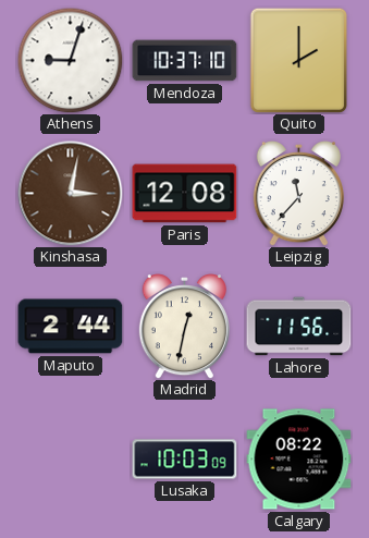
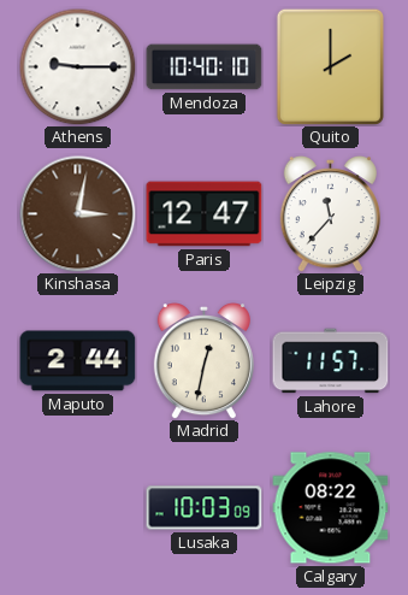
Athens: 9:03 -> 9:15
Mendoza: 10:37 -> 10:40
Paris: 12:08 -> 12:47
Lahore: 11:56 -> 11:57
